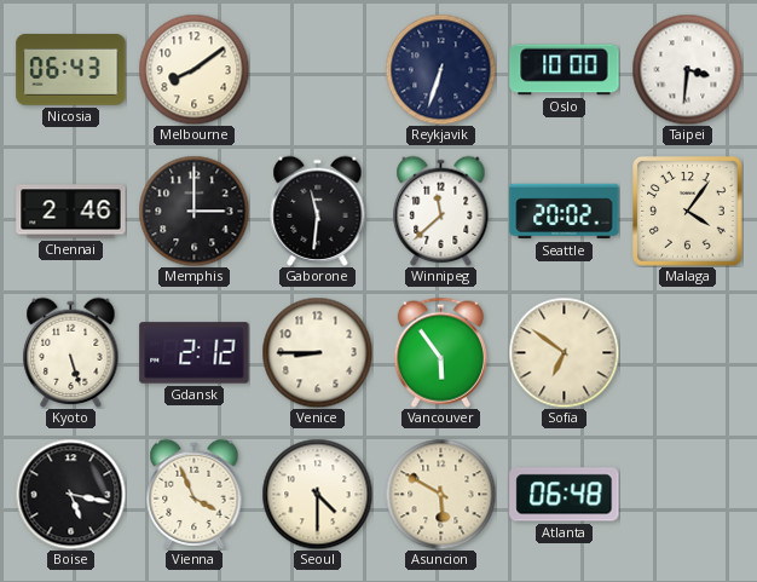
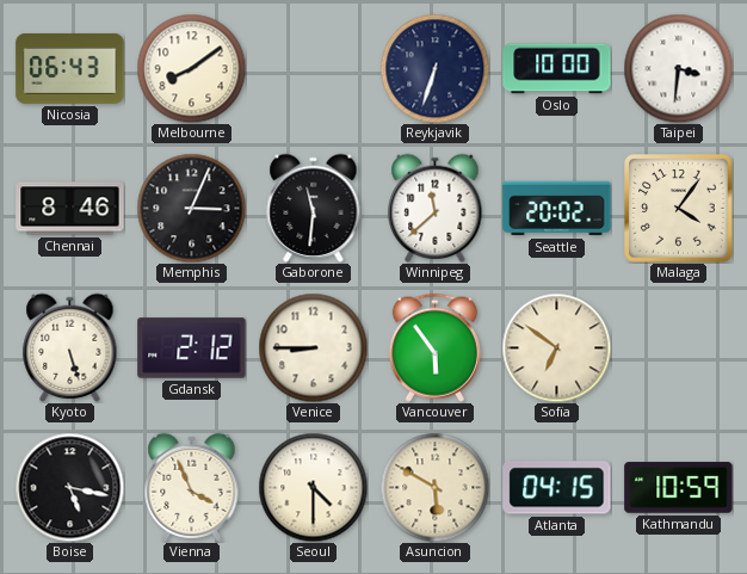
Chennai: 2:46 -> 8:46
Memphis: 3:00 -> 3:04
Atlanta: 06:48 -> 04:15
Kathmandu: none -> 10:59
